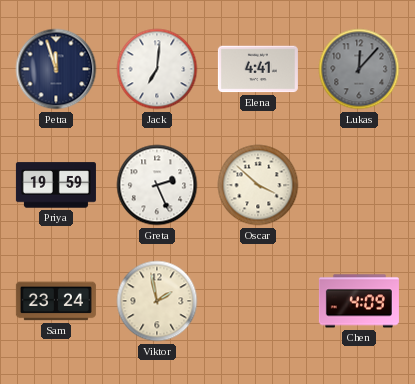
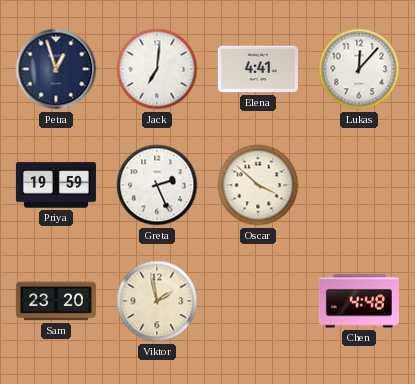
Petra: 11:57 -> 12:57
Lukas dial: grey -> white
Sam: 23:24 -> 23:20
Chen: 4:09 -> 4:48
